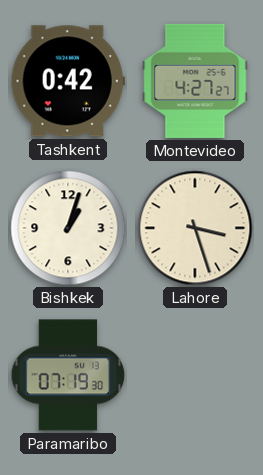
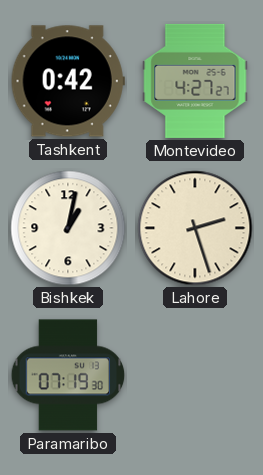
Bishkek: 1:03 -> 1:02
Lahore: 3:27 -> 2:27
